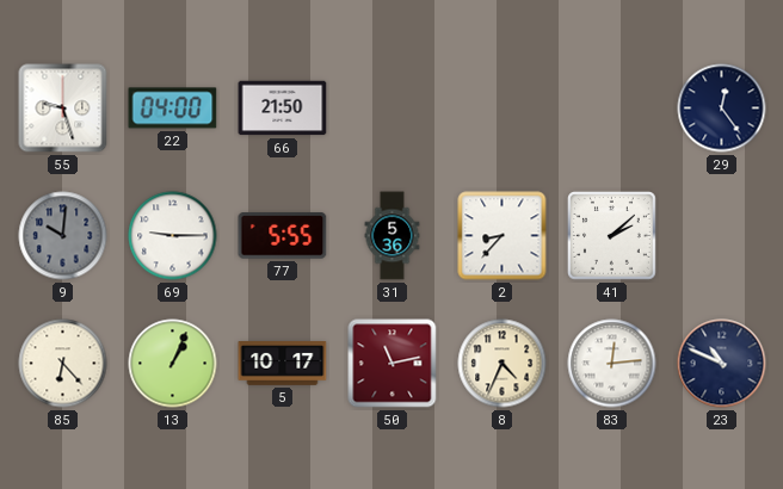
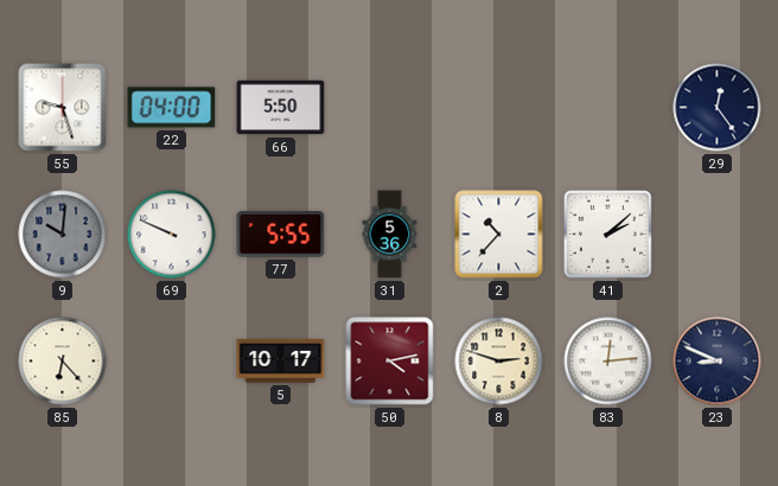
66: 21:50 -> 5:50
69: 9:15 -> 9:49
2: 8:37 -> 10:37
13: 1:04 -> none
50: 11:13 -> 4:13
8: 4:34 -> 2:48
23: 10:49 -> 8:49
